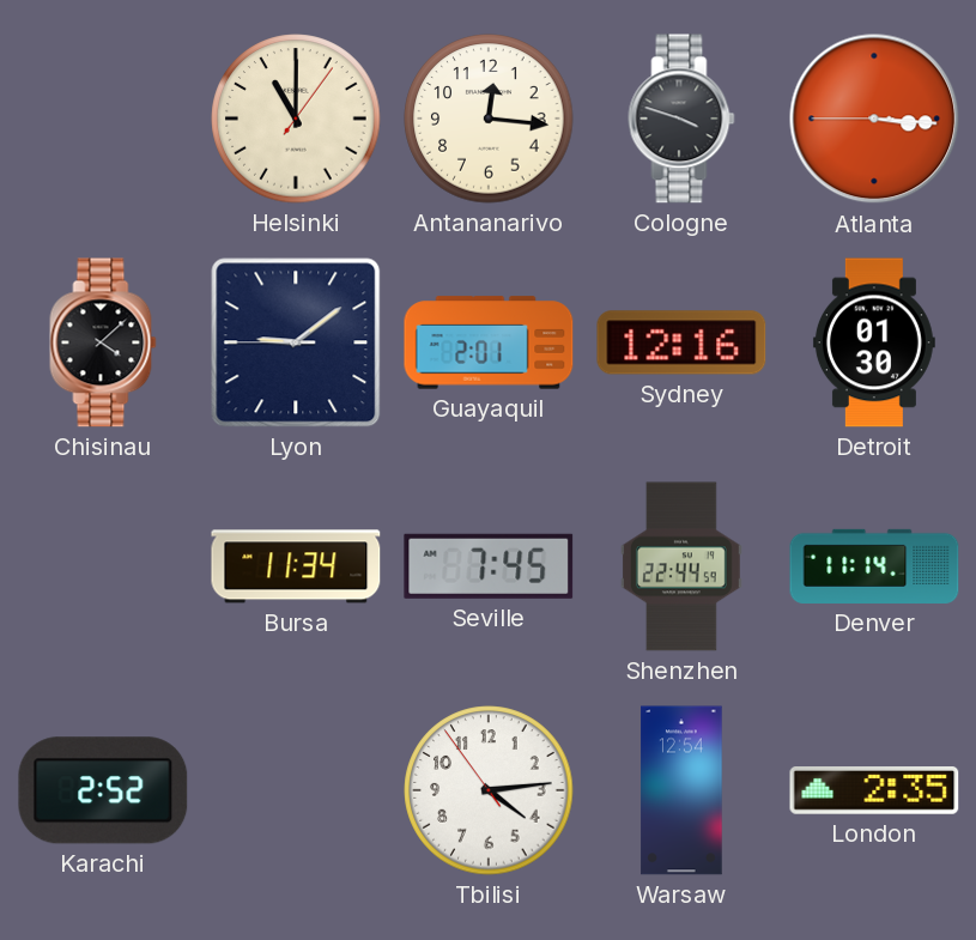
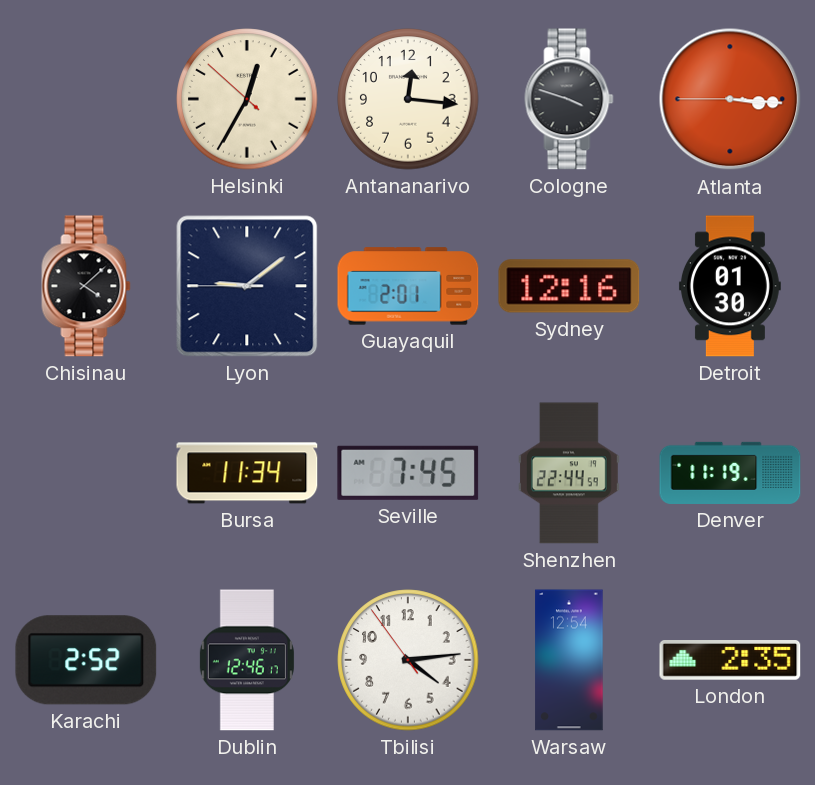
Helsinki: 11:00 -> 12:34
Denver: 11:14 -> 11:19
Dublin: none -> 12:46
